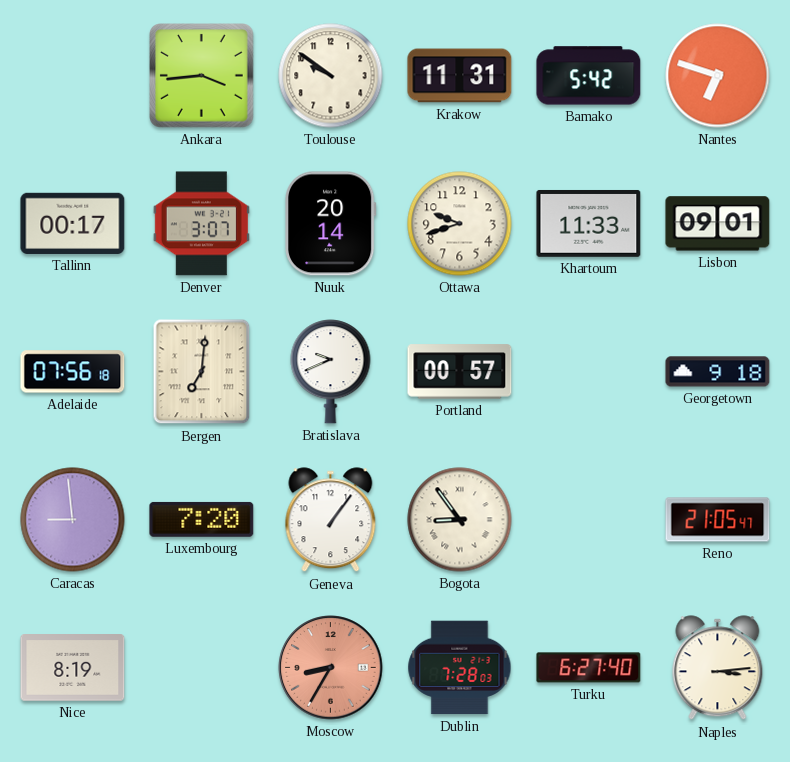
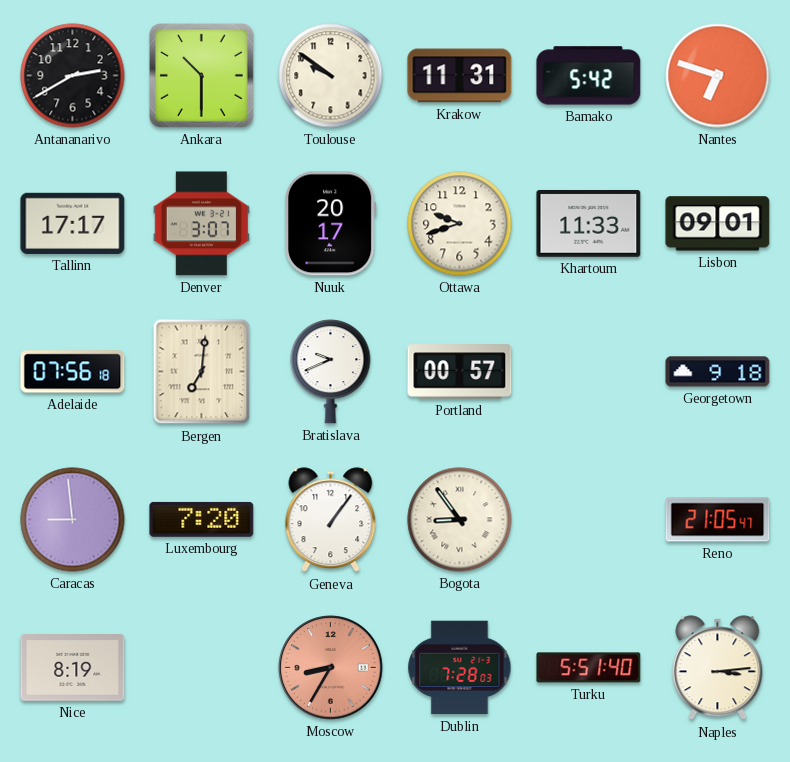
Antananarivo: none -> 2:40
Ankara: 3:44 -> 10:30
Tallinn: 00:17 -> 17:17
Nuuk: 20:14 -> 20:17
Turku: 6:27 -> 5:51
